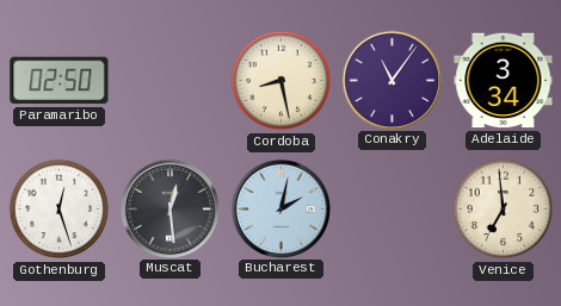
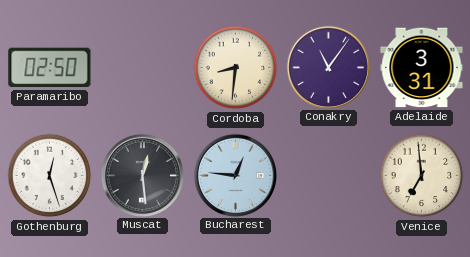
Cordoba: 8:28 -> 8:31
Adelaide: 3:34 -> 3:31
Bucharest: 2:02 -> 12:46
